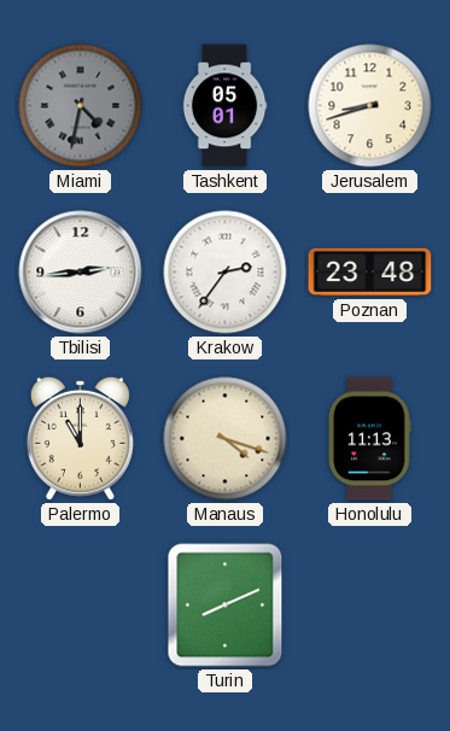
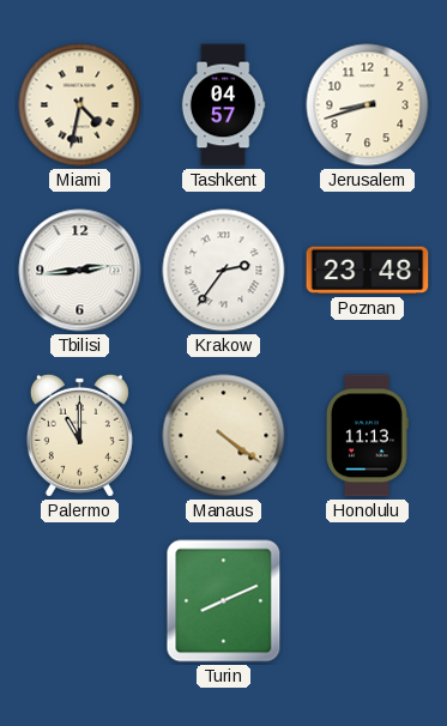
Miami dial: grey -> cream
Tashkent: 05:01 -> 04:57
Manaus: 4:18 -> 4:21
